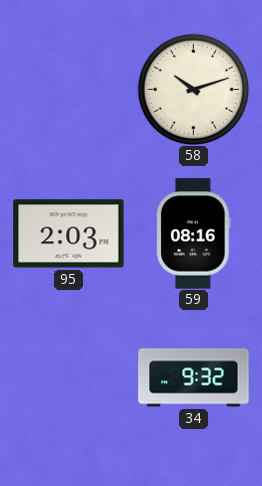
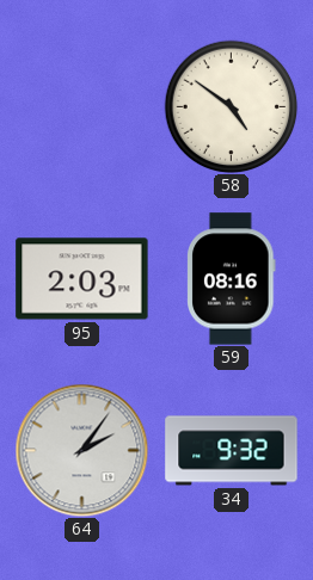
58: 10:12 -> 4:51
64: none -> 2:06
